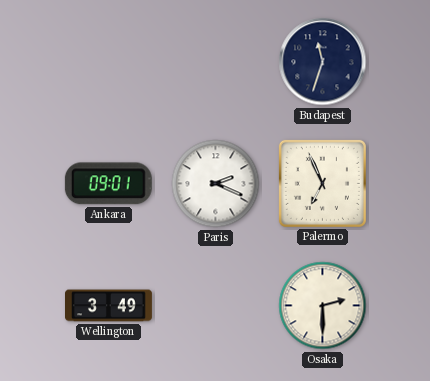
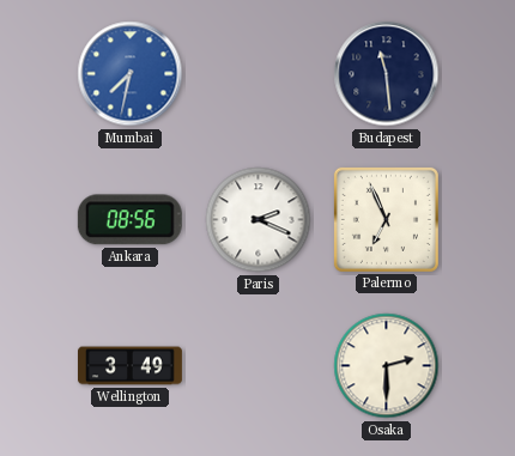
Mumbai: none -> 7:32
Budapest: 11:33 -> 11:29
Ankara: 09:01 -> 08:56
